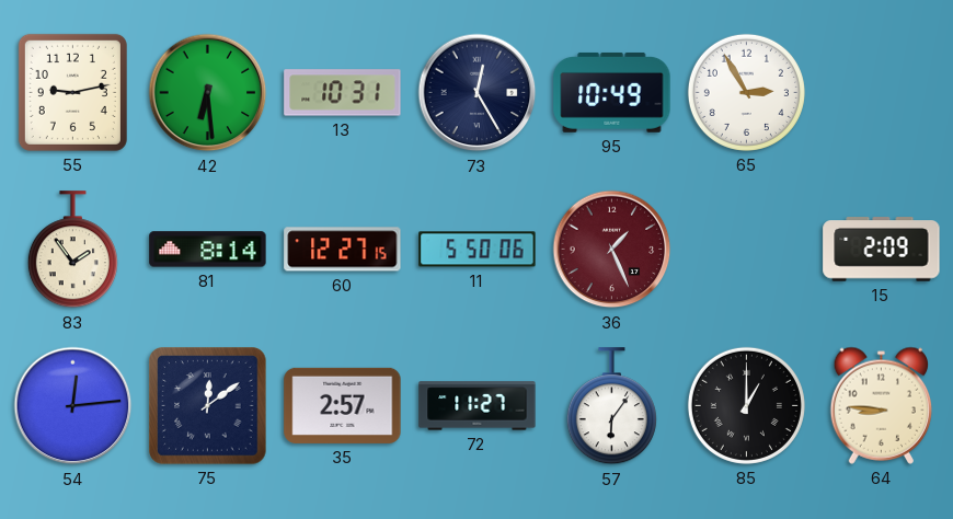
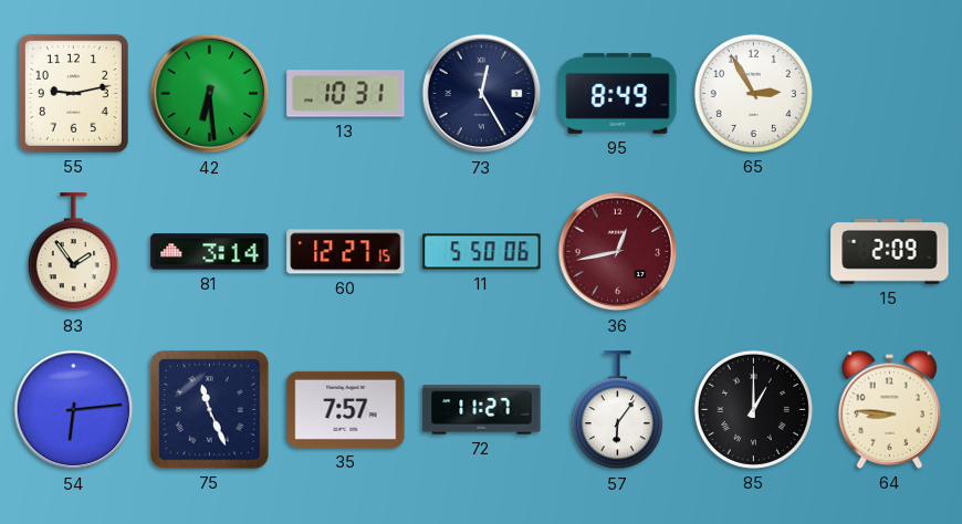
95: 10:49 -> 8:49
81: 8:14 -> 3:14
36: 1:26 -> 12:43
54: 12:14 -> 6:14
75: 12:09 -> 11:26
35: 2:57 -> 7:57
